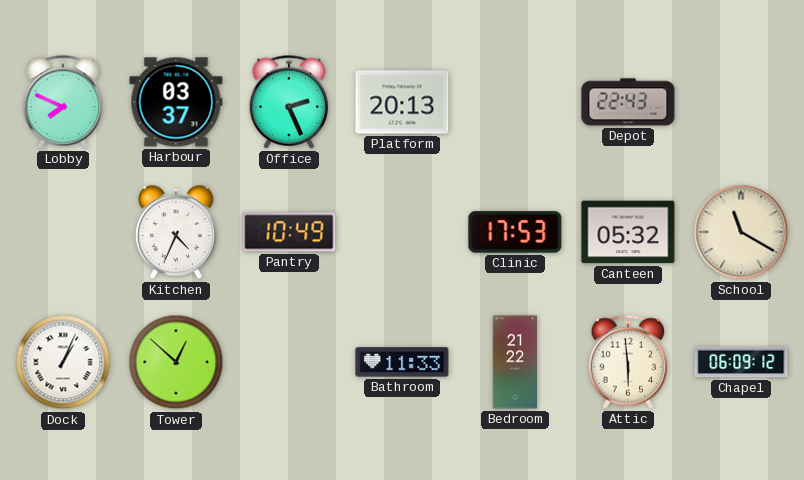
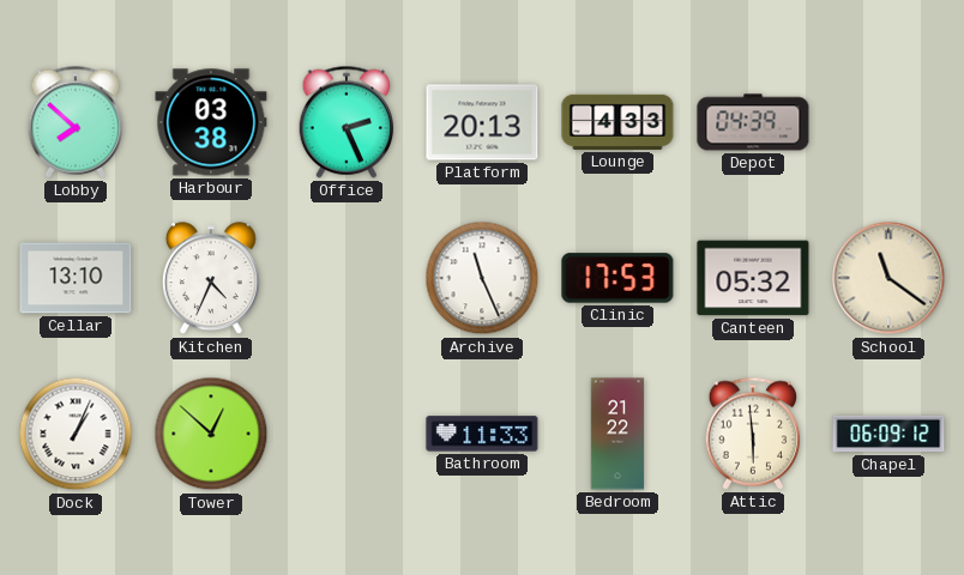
Lobby: 7:49 -> 7:52
Harbour: 03:37 -> 03:38
Lounge: none -> 4:33
Depot: 22:43 -> 04:39
Cellar: none -> 13:10
Pantry: 10:49 -> none
Archive: none -> 11:26
School: 11:20 -> 11:21
